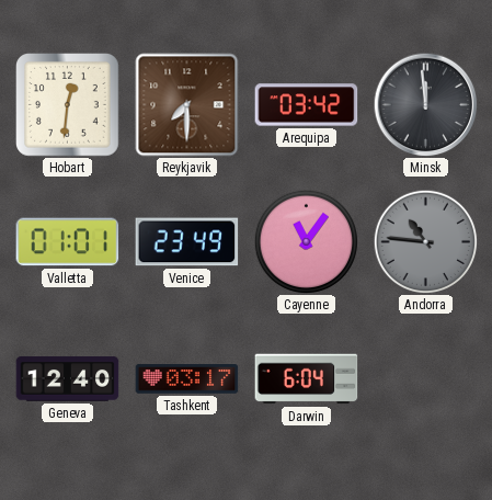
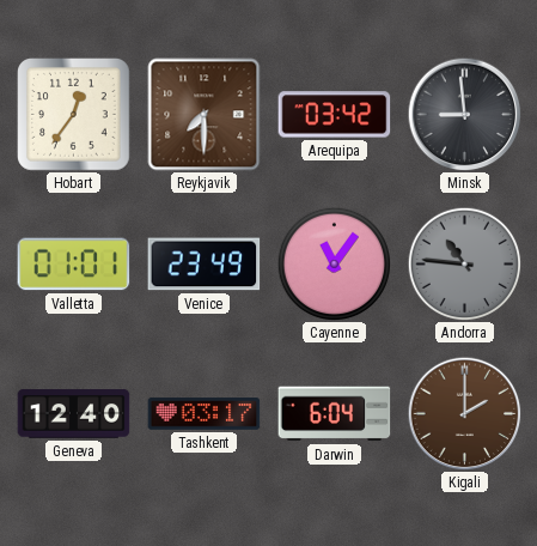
Hobart: 12:31 -> 12:36
Minsk: 11:59 -> 8:59
Kigali: none -> 2:00
